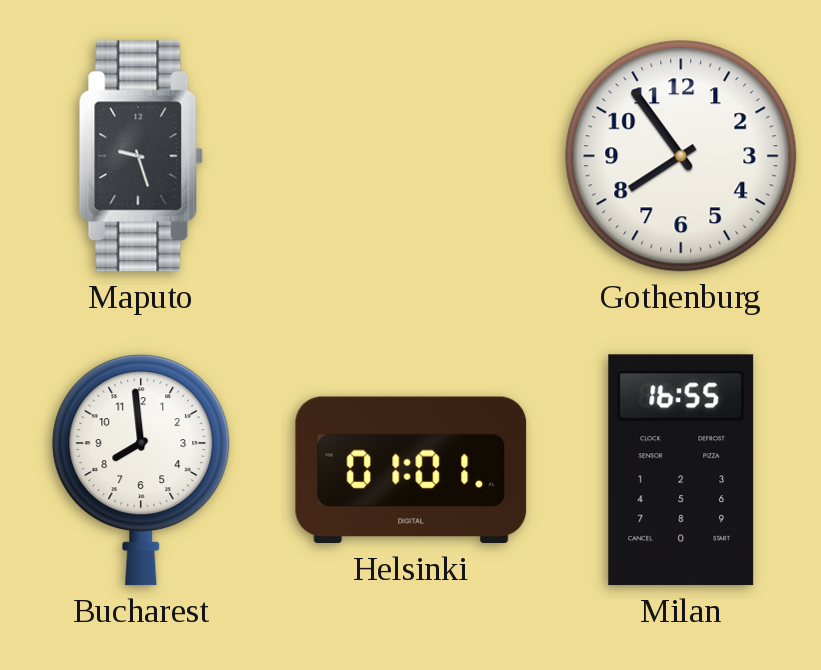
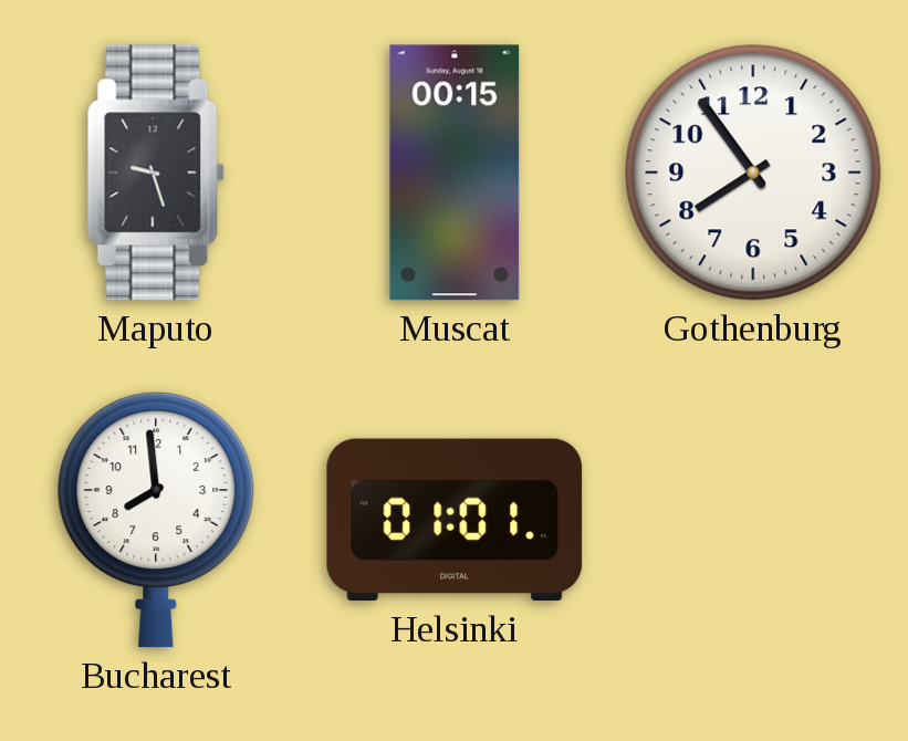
Muscat: none -> 00:15
Milan: 16:55 -> none
